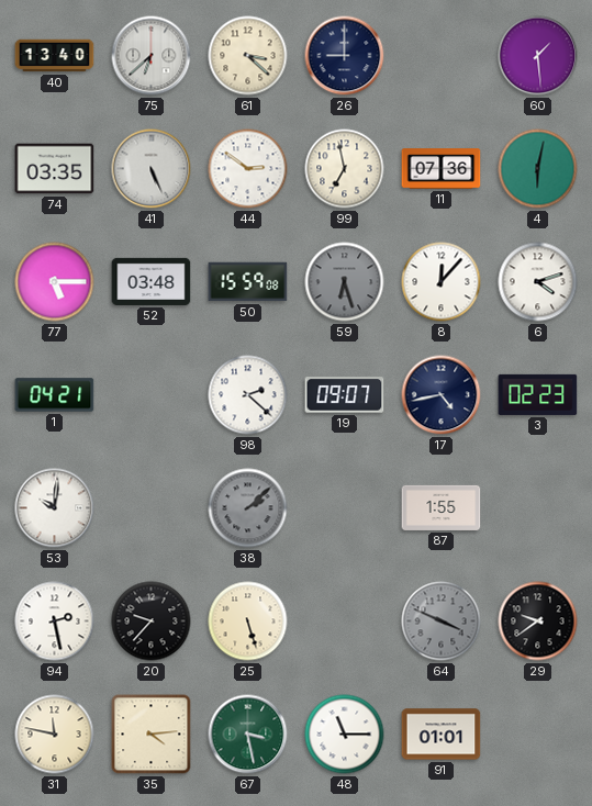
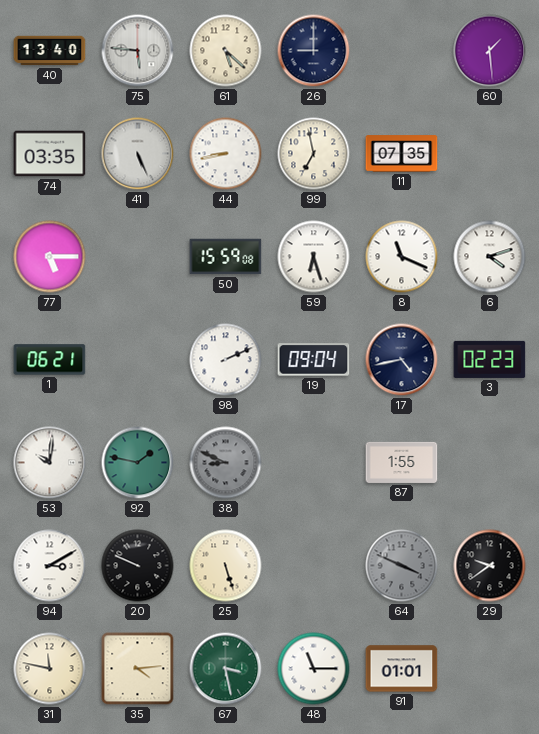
75: 6:38 -> 5:46
61: 3:22 -> 5:22
44: 2:51 -> 8:43
11: 07:36 -> 07:35
4: 6:02 -> none
52: 03:48 -> none
59 dial: grey -> white
8: 12:07 -> 11:19
1: 04:21 -> 06:21
98: 2:22 -> 2:11
19: 09:07 -> 09:04
92: none -> 1:47
38: 2:08 -> 8:49
94: 2:28 -> 3:10
20: 9:37 -> 9:49
